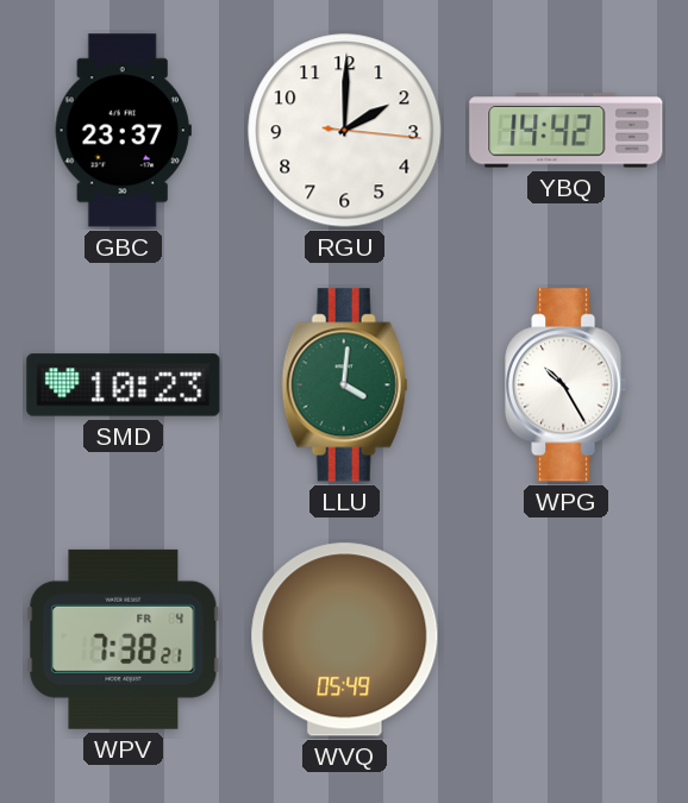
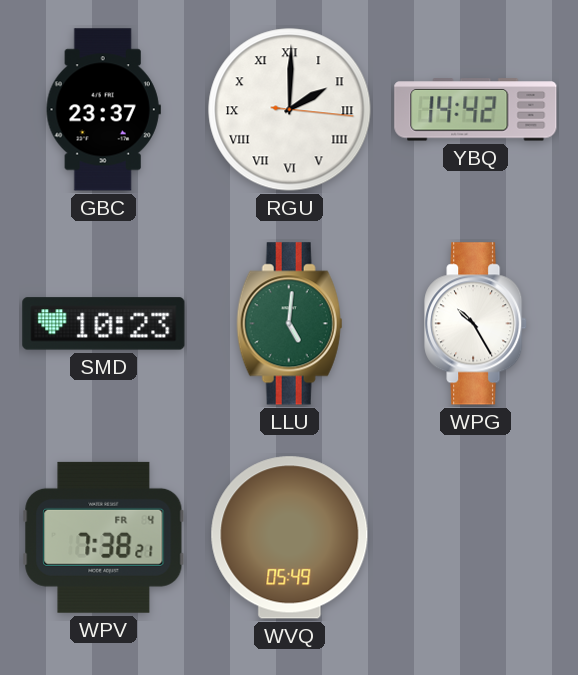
RGU numerals: Arabic -> Roman
LLU: 4:01 -> 5:01
